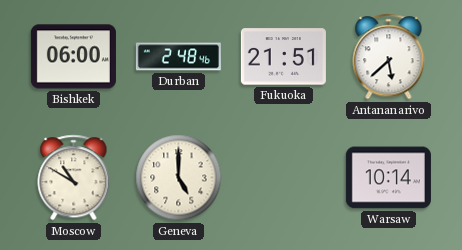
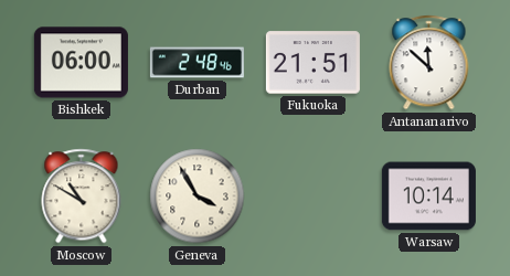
Antananarivo: 5:38 -> 11:52
Geneva: 5:00 -> 3:55
